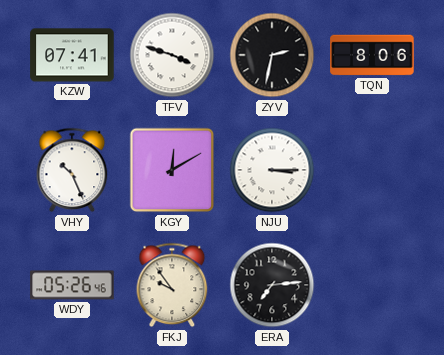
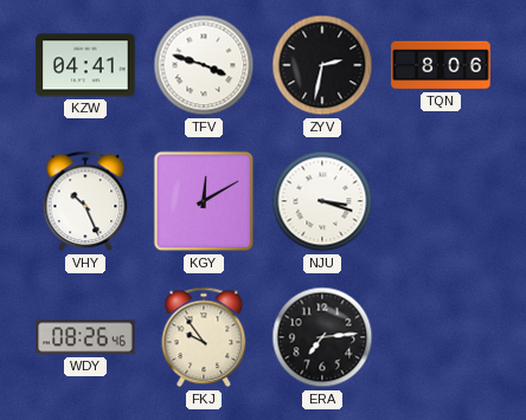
KZW: 07:41 -> 04:41
NJU: 3:15 -> 3:18
WDY: 05:26 -> 08:26
